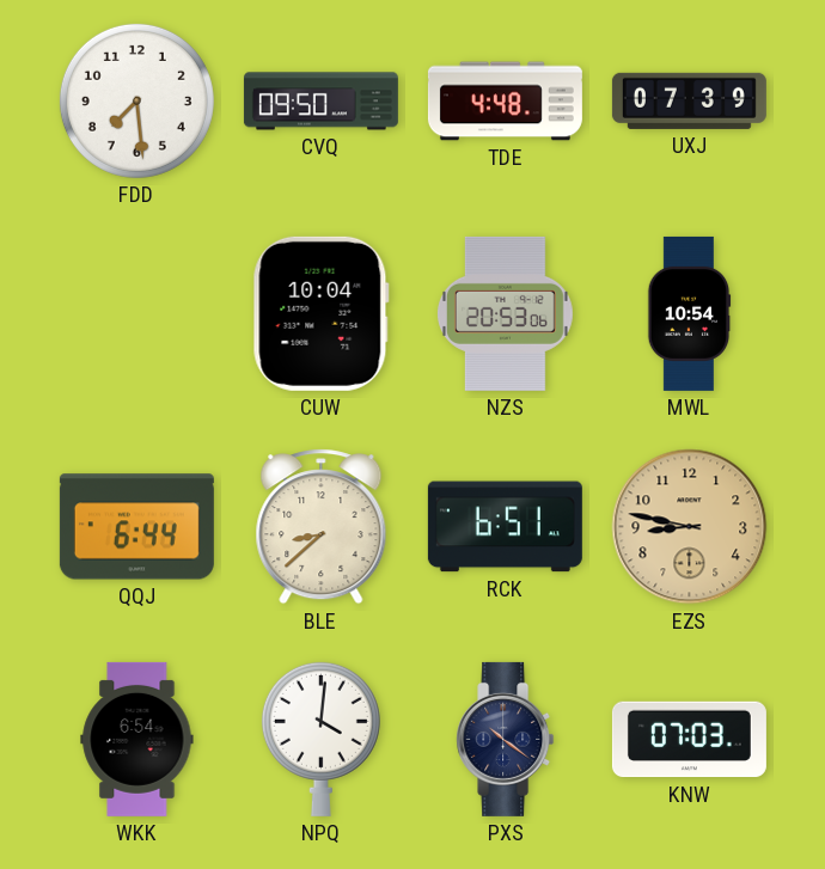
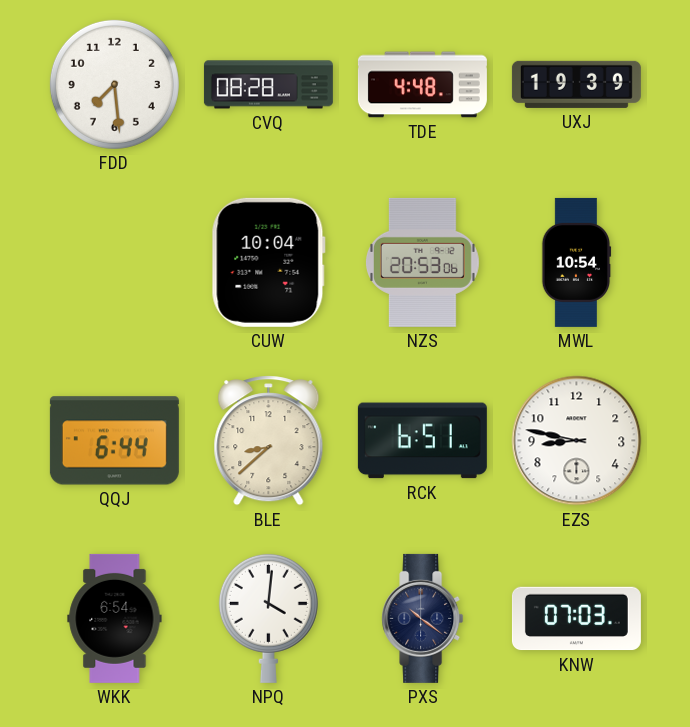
CVQ: 09:50 -> 08:28
UXJ: 07:39 -> 19:39
EZS dial: champagne -> white
